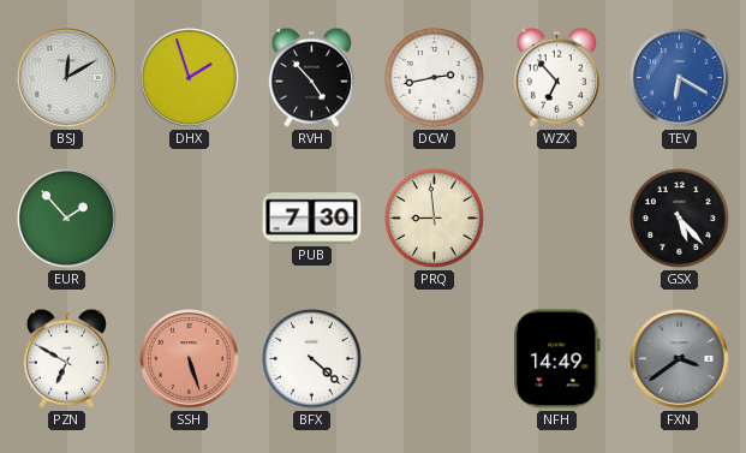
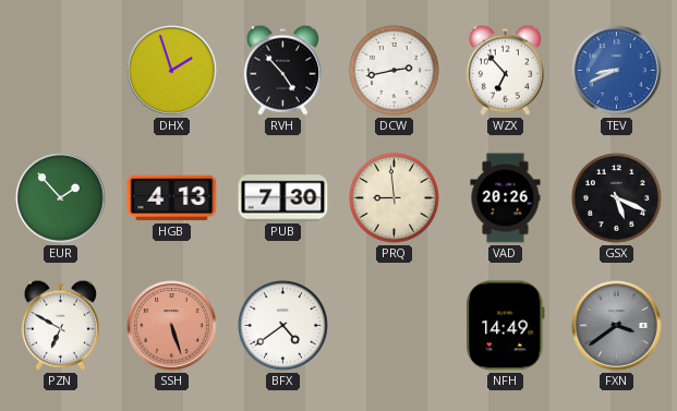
BSJ: 12:10 -> none
TEV: 6:20 -> 8:41
HGB: none -> 4:13
VAD: none -> 20:26
GSX: 5:23 -> 5:19
BFX: 4:22 -> 4:39
